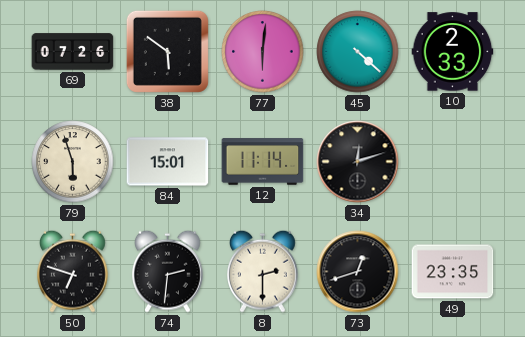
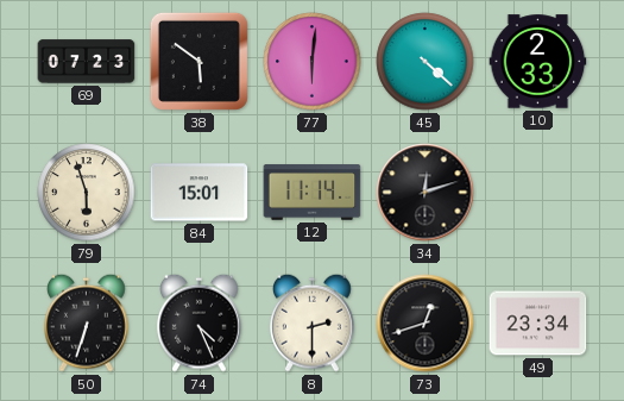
69: 07:26 -> 07:23
50: 6:48 -> 6:33
74: 2:31 -> 4:26
49: 23:35 -> 23:34
